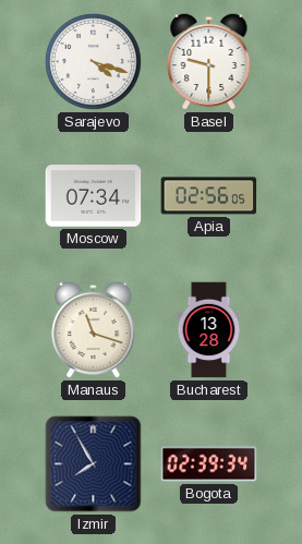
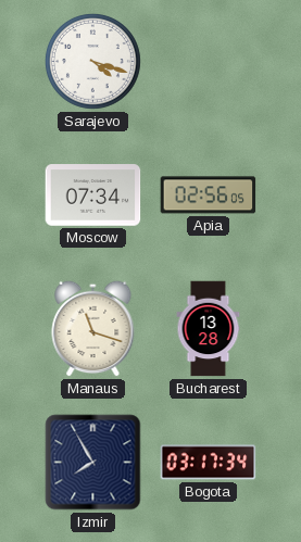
Basel: 9:30 -> none
Bogota: 02:39 -> 03:17
